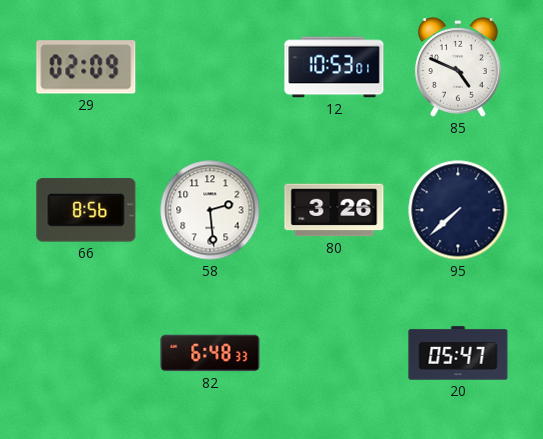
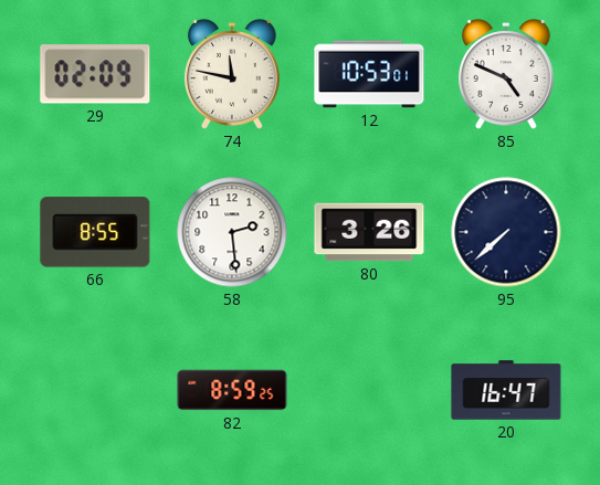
74: none -> 11:47
66: 8:56 -> 8:55
82: 6:48 -> 8:59
20: 05:47 -> 16:47
